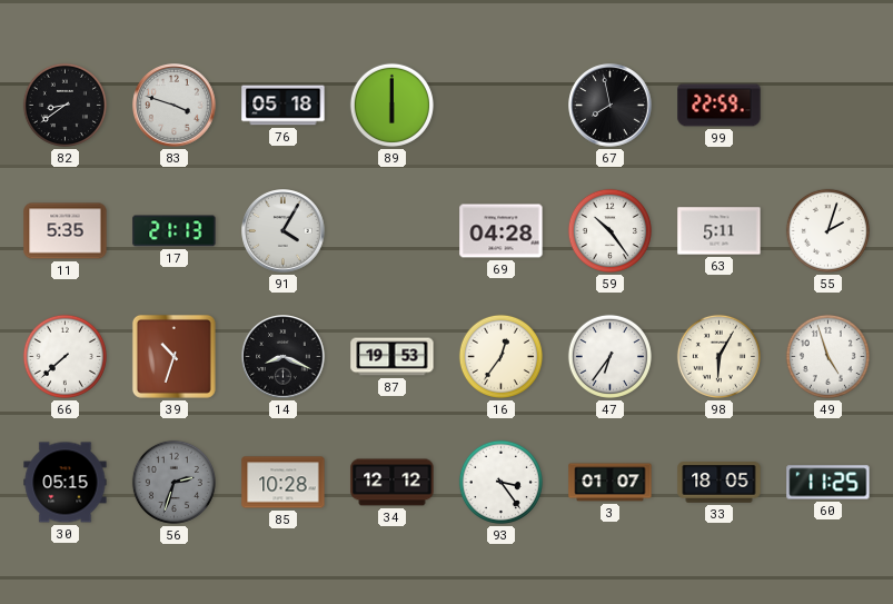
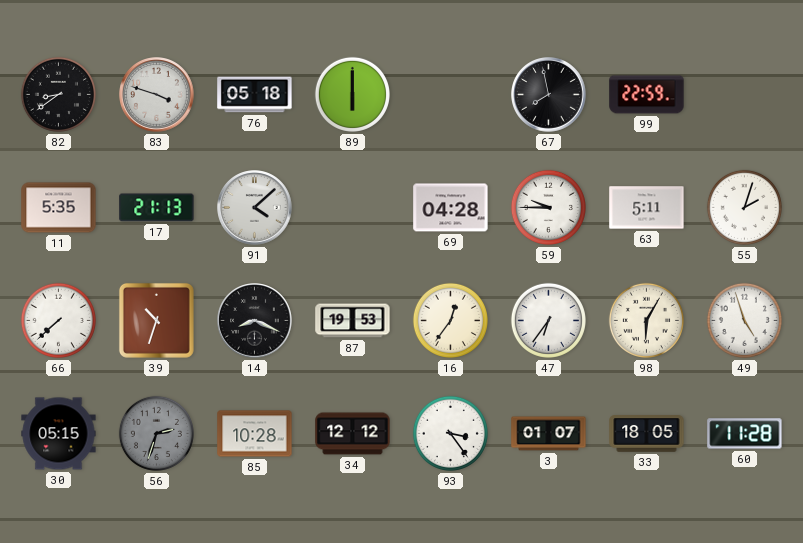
91: 4:05 -> 4:08
59: 10:24 -> 9:45
60: 11:25 -> 11:28
